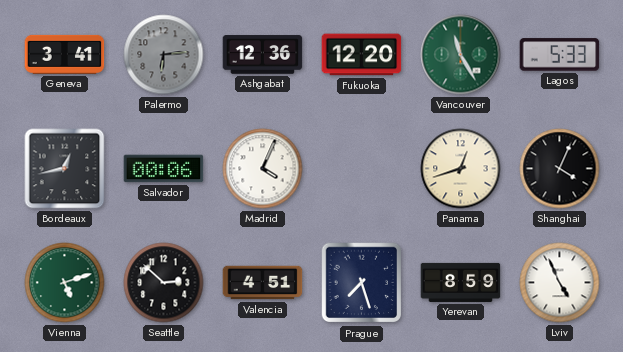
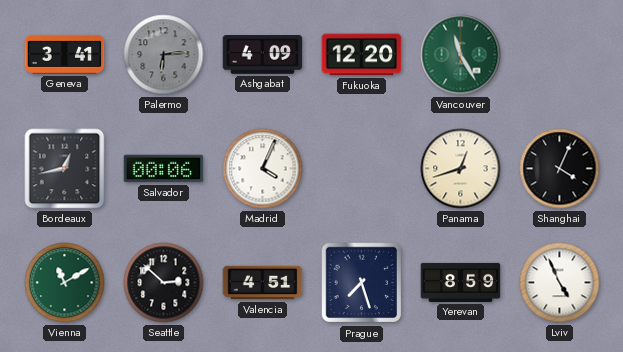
Ashgabat: 12:36 -> 4:09
Lagos: 5:33 -> none
Vienna: 5:12 -> 11:10
